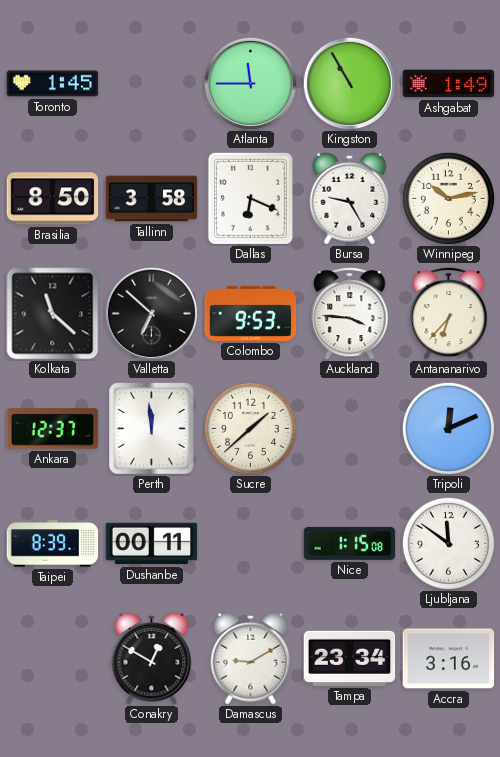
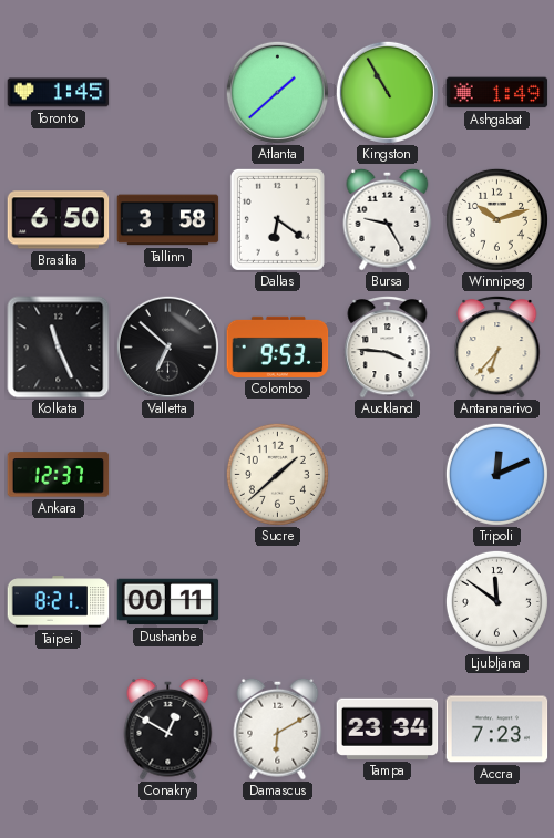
Atlanta: 11:45 -> 1:38
Brasilia: 8:50 -> 6:50
Dallas: 6:19 -> 6:21
Winnipeg: 10:13 -> 10:12
Kolkata: 11:22 -> 11:26
Perth: 11:59 -> none
Taipei: 8:39 -> 8:21
Nice: 1:15 -> none
Damascus: 9:10 -> 6:10
Accra: 3:16 -> 7:23
